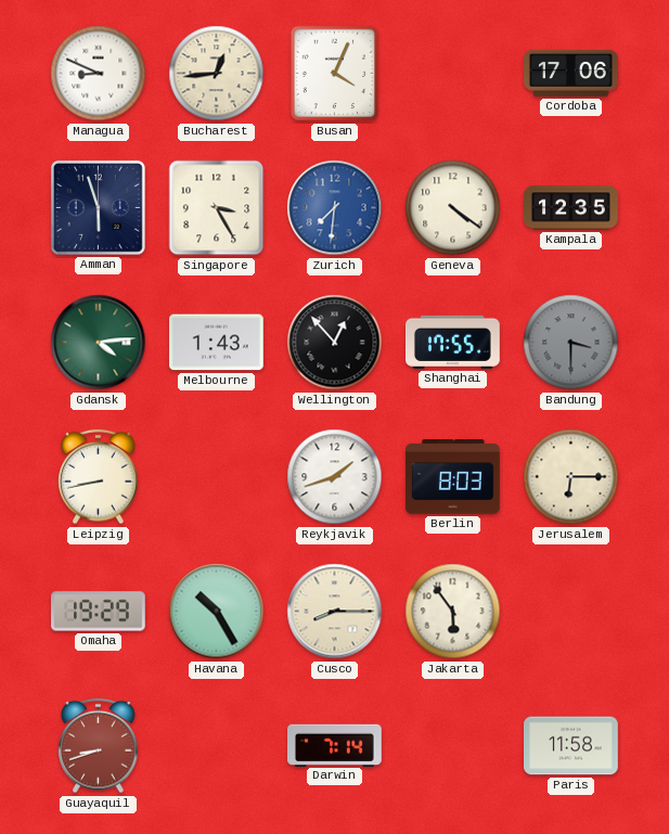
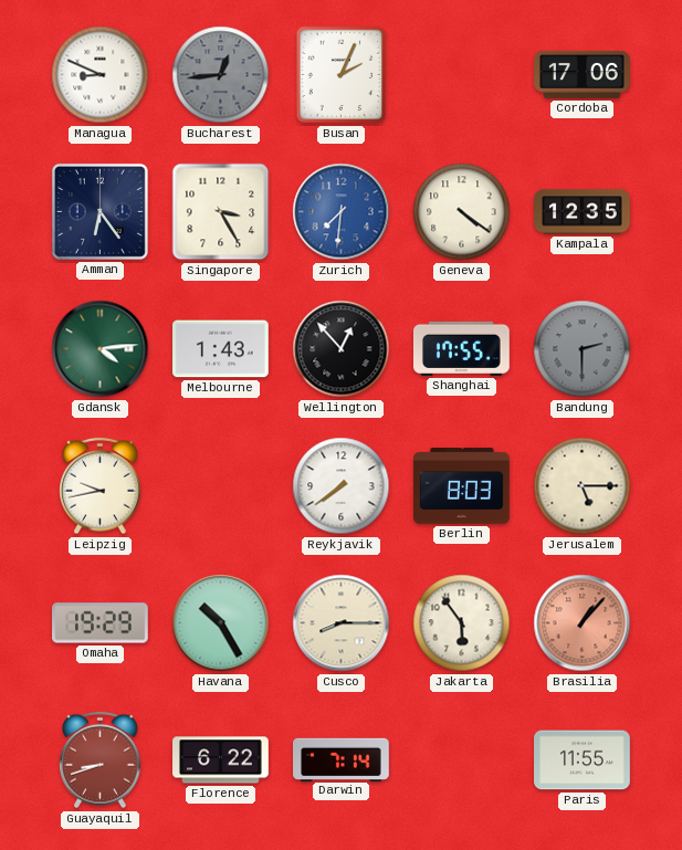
Bucharest dial: cream -> grey
Busan: 4:04 -> 2:04
Amman: 5:57 -> 6:24
Bandung: 3:30 -> 2:30
Leipzig: 8:43 -> 9:43
Reykjavik: 1:42 -> 7:39
Jerusalem: 6:15 -> 5:15
Brasilia: none -> 1:07
Florence: none -> 6:22
Paris: 11:58 -> 11:55
